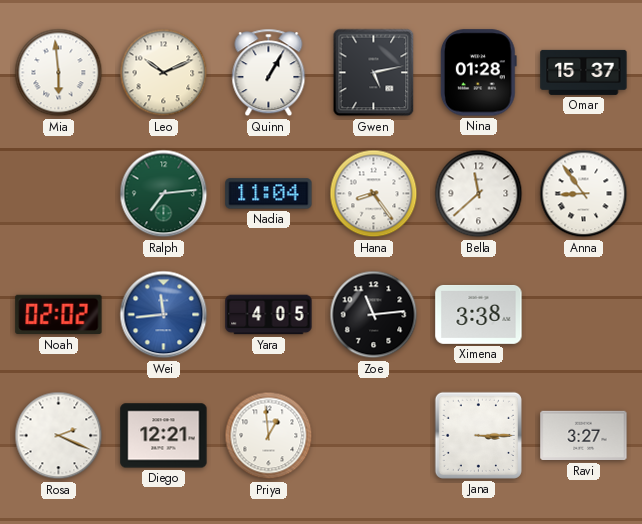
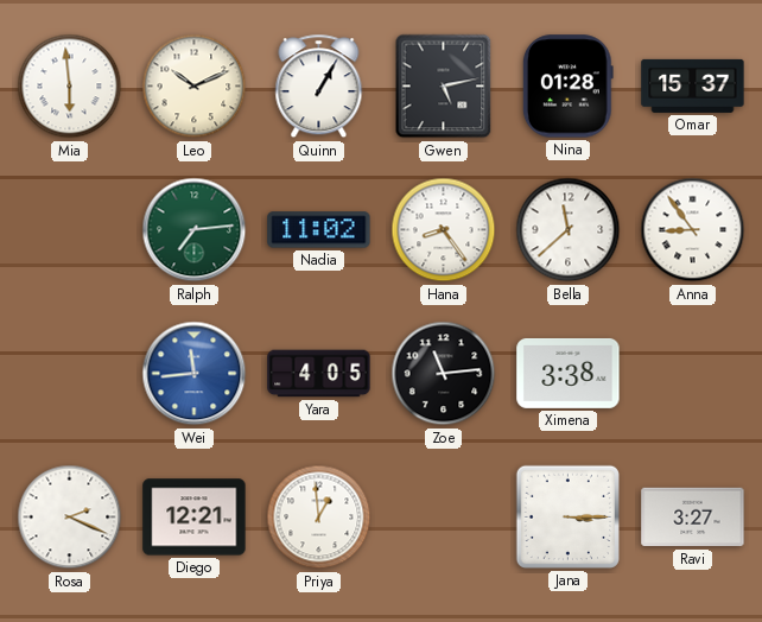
Nadia: 11:04 -> 11:02
Noah: 02:02 -> none
